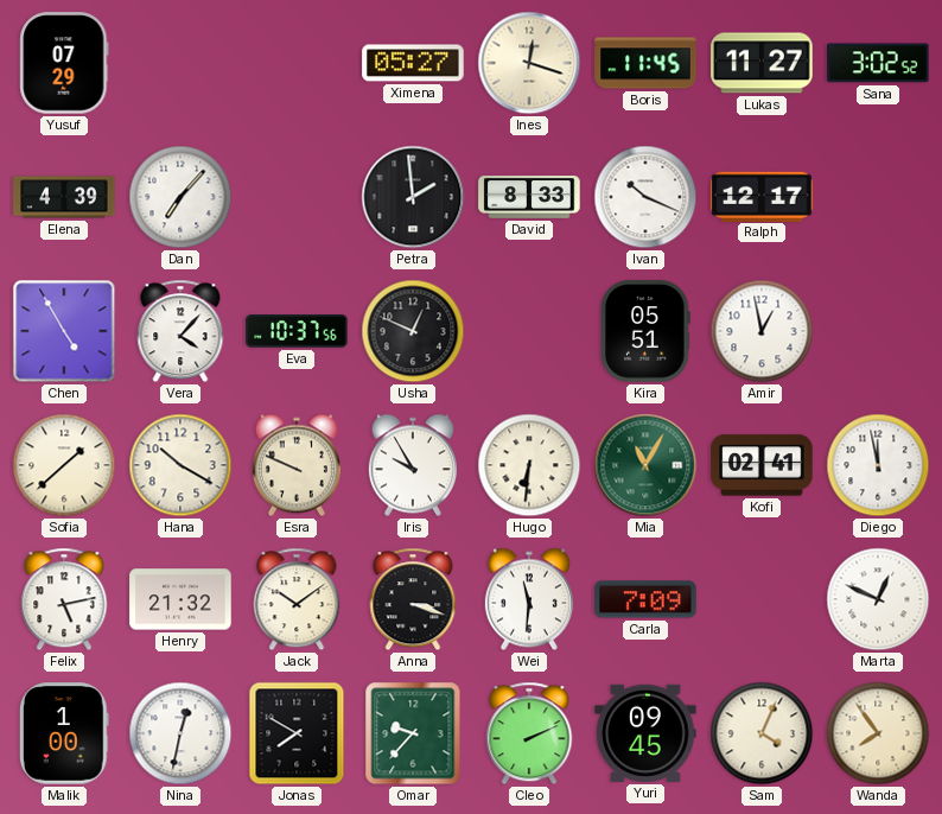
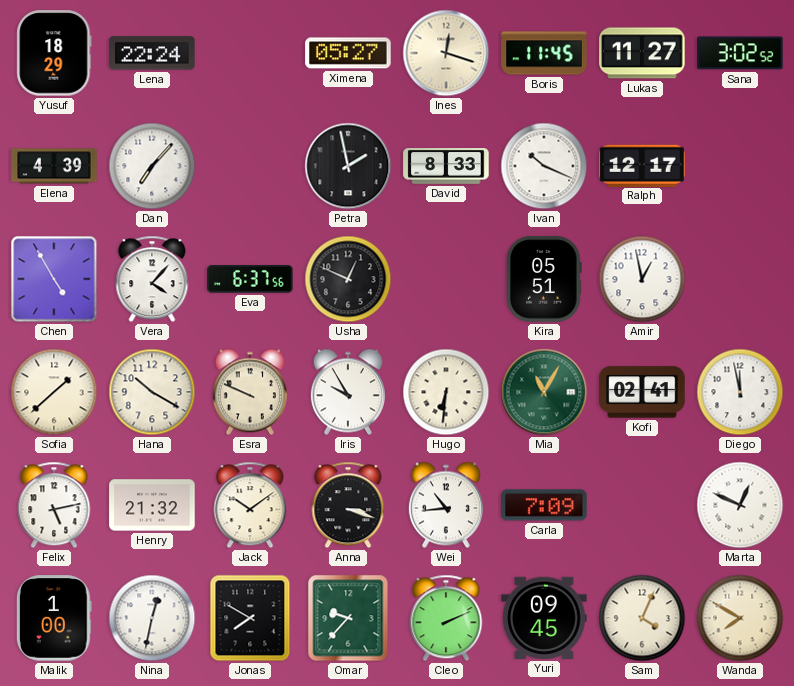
Yusuf: 07:29 -> 18:29
Lena: none -> 22:24
Petra: 1:59 -> 1:58
Eva: 10:37 -> 6:37
Wei: 11:31 -> 10:44
Wanda: 7:54 -> 7:50
